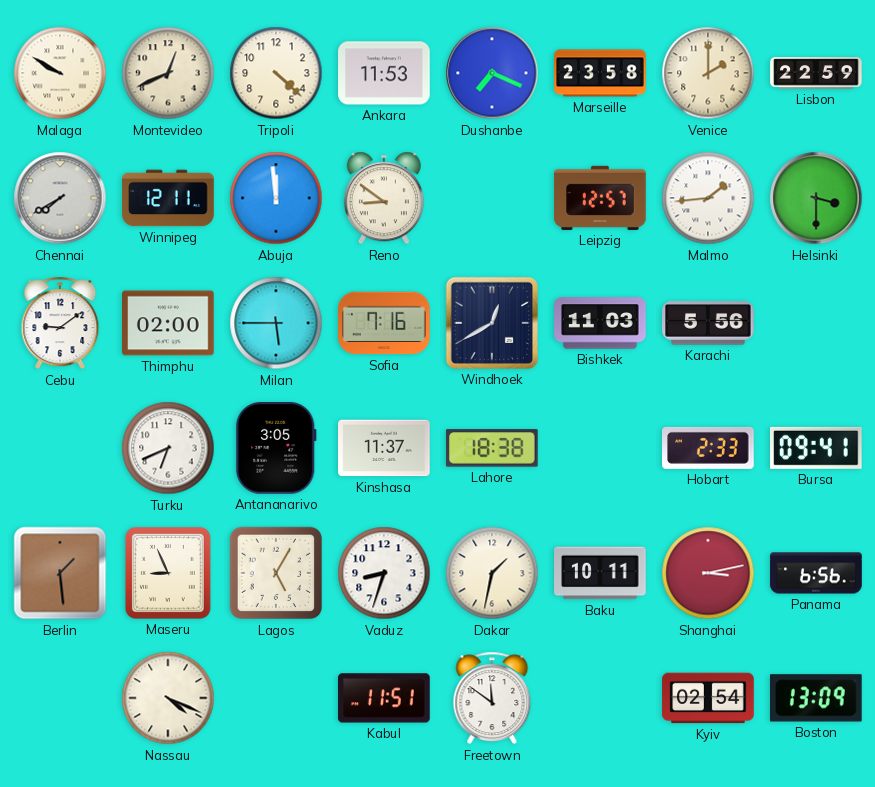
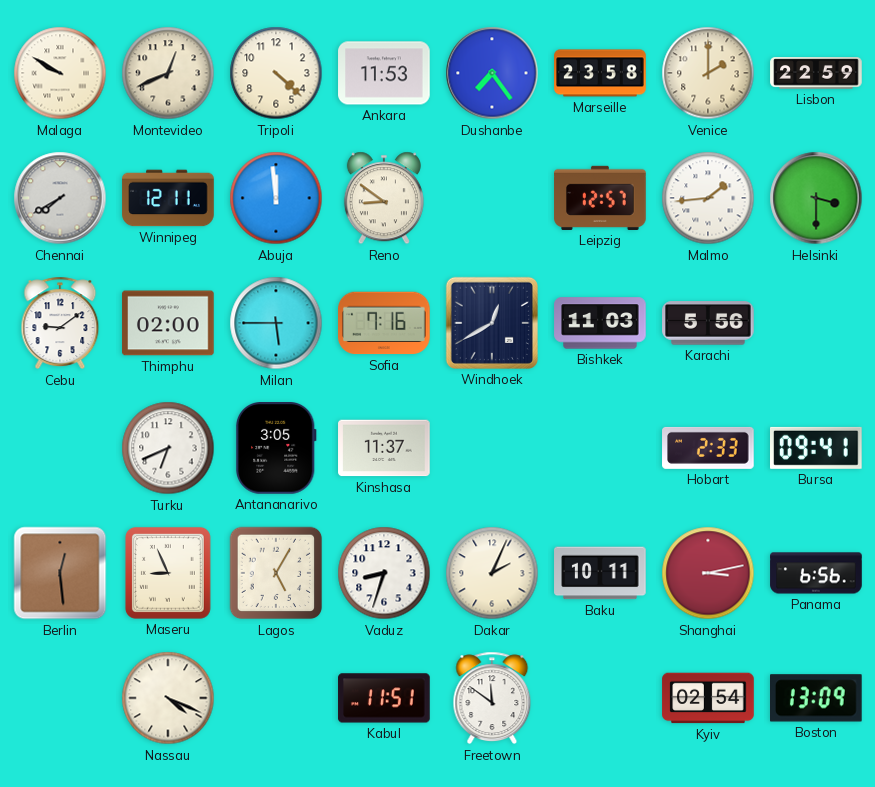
Dushanbe: 7:19 -> 7:24
Lahore: 18:38 -> none
Berlin: 1:29 -> 12:29
Dakar: 1:32 -> 2:04
